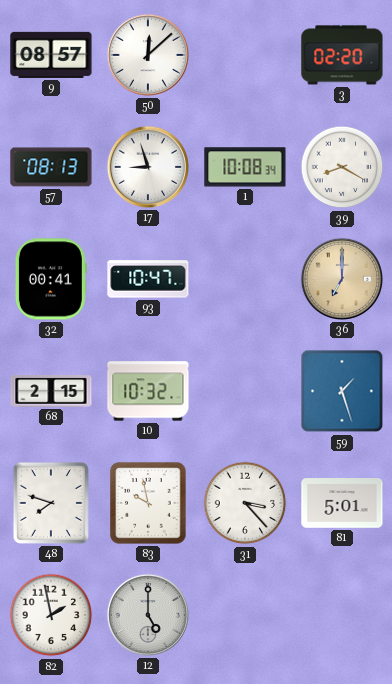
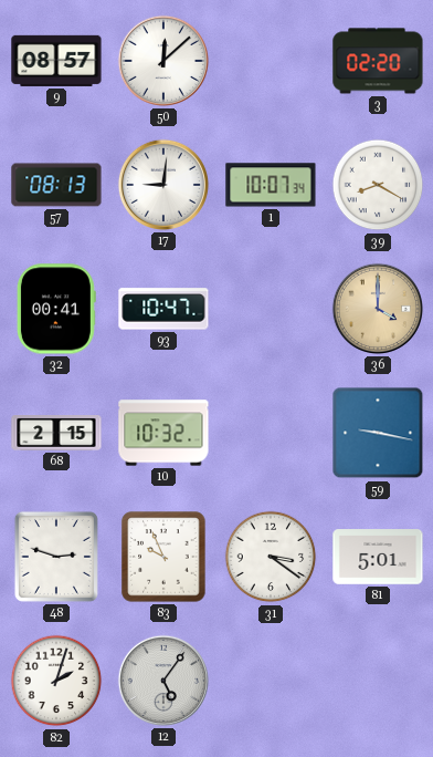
17: 8:57 -> 9:01
1: 10:08 -> 10:07
36: 7:00 -> 4:00
59: 1:27 -> 9:17
48: 7:48 -> 2:48
83: 9:58 -> 9:56
31: 3:23 -> 3:21
82: 1:58 -> 2:03
12: 5:00 -> 5:06
